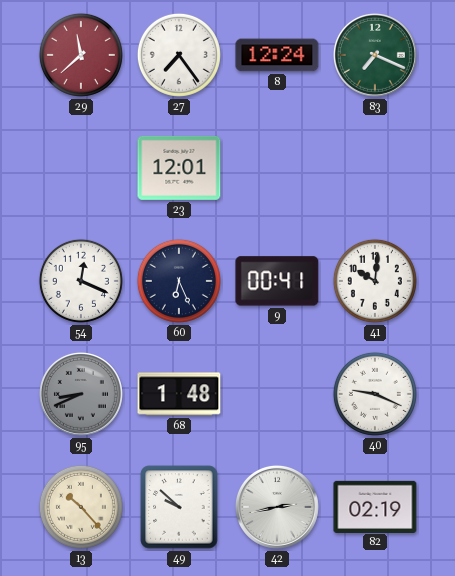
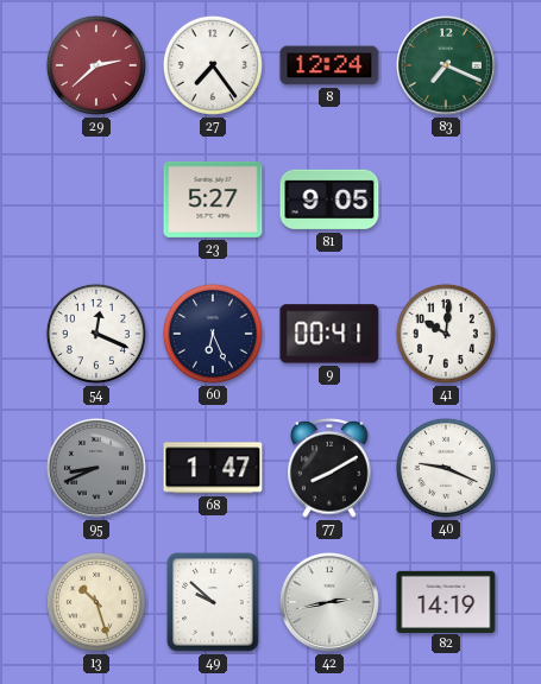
29: 11:38 -> 2:38
23: 12:01 -> 5:27
81: none -> 9:05
68: 1:48 -> 1:47
77: none -> 8:10
13: 10:23 -> 10:27
82: 02:19 -> 14:19
